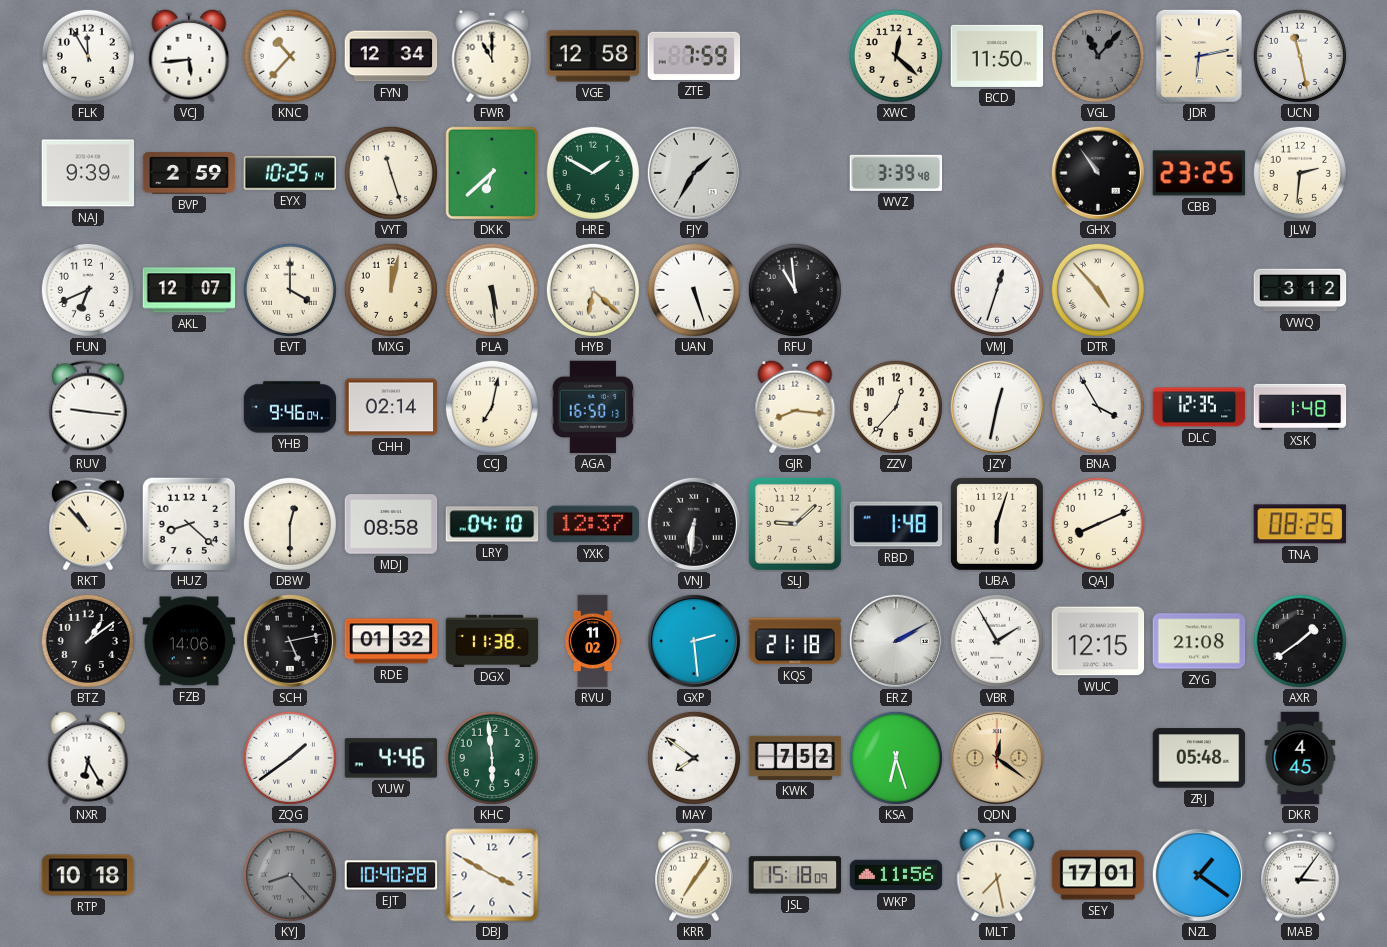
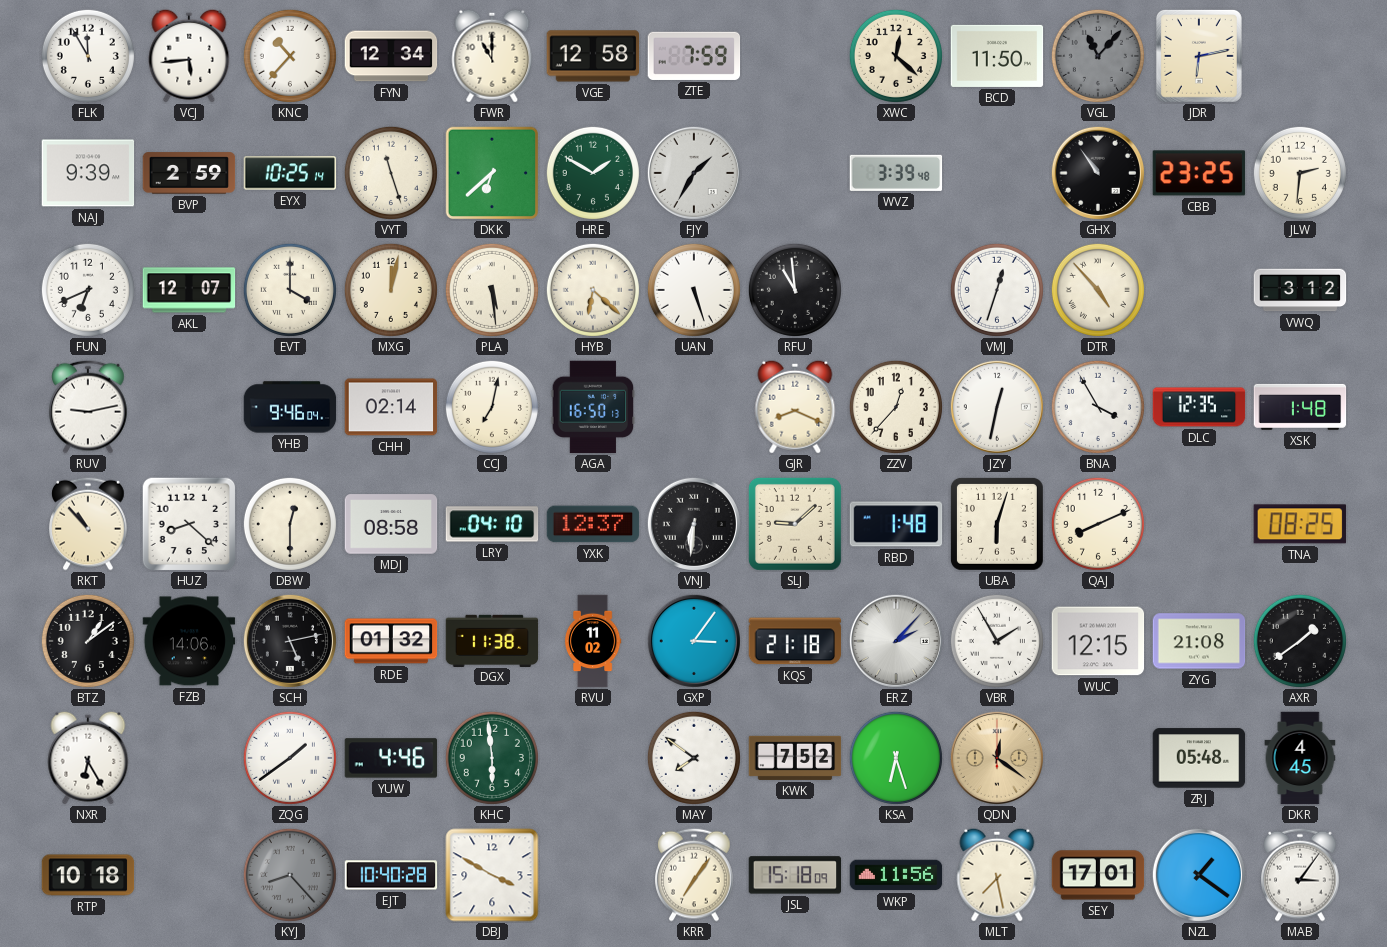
UCN: 11:28 -> none
RUV: 9:16 -> 9:13
GJR: 8:16 -> 8:19
GXP: 2:29 -> 3:06
ERZ: 2:10 -> 2:07
